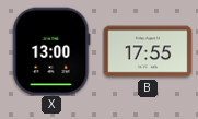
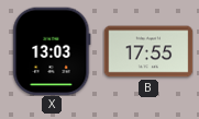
X: 13:00 -> 13:03
